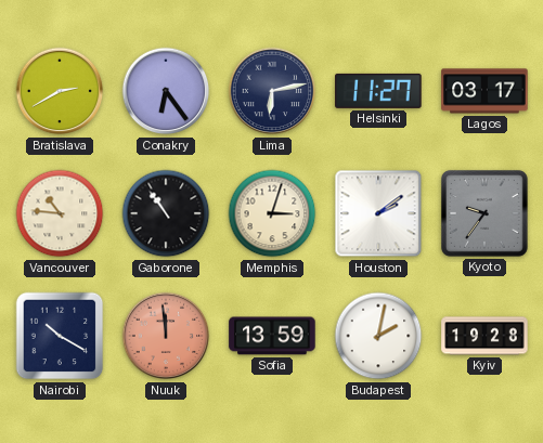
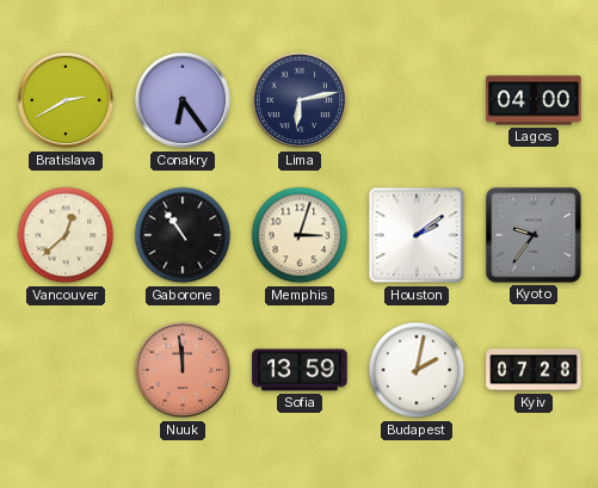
Helsinki: 11:27 -> none
Lagos: 03:17 -> 04:00
Vancouver: 10:46 -> 12:38
Nairobi: 10:20 -> none
Kyiv: 19:28 -> 07:28
